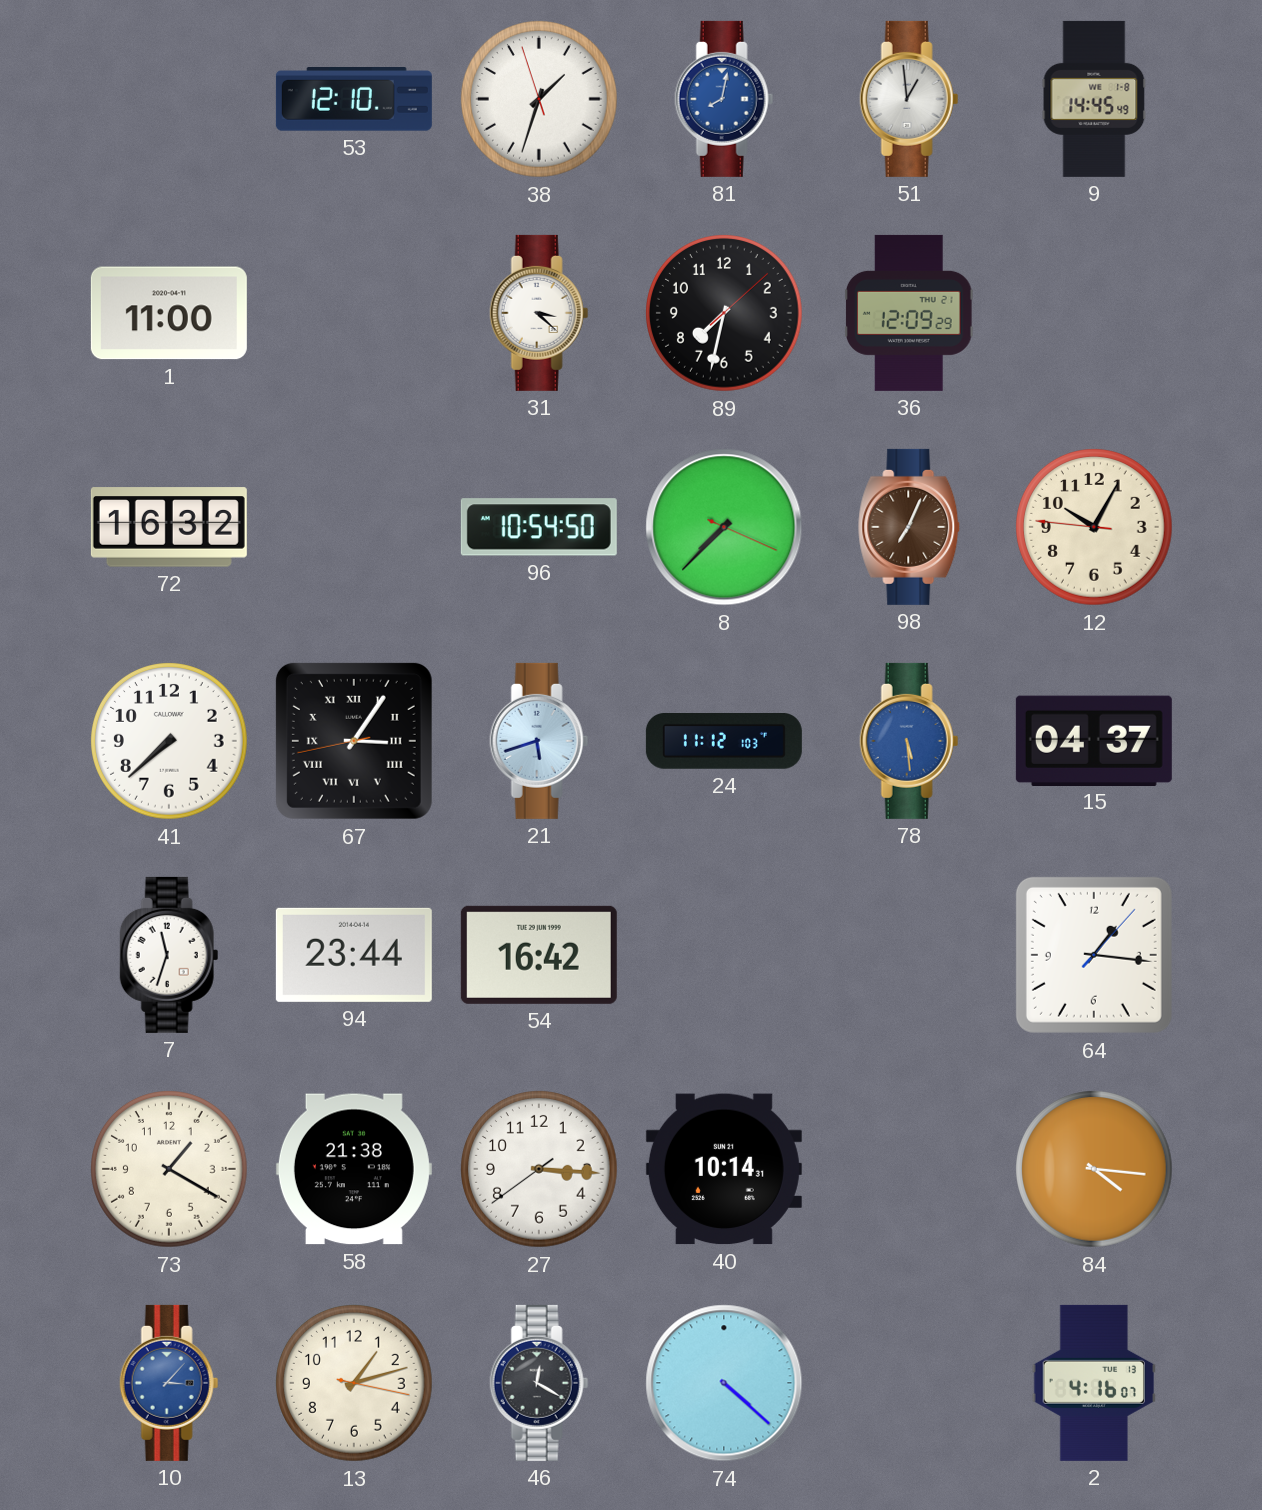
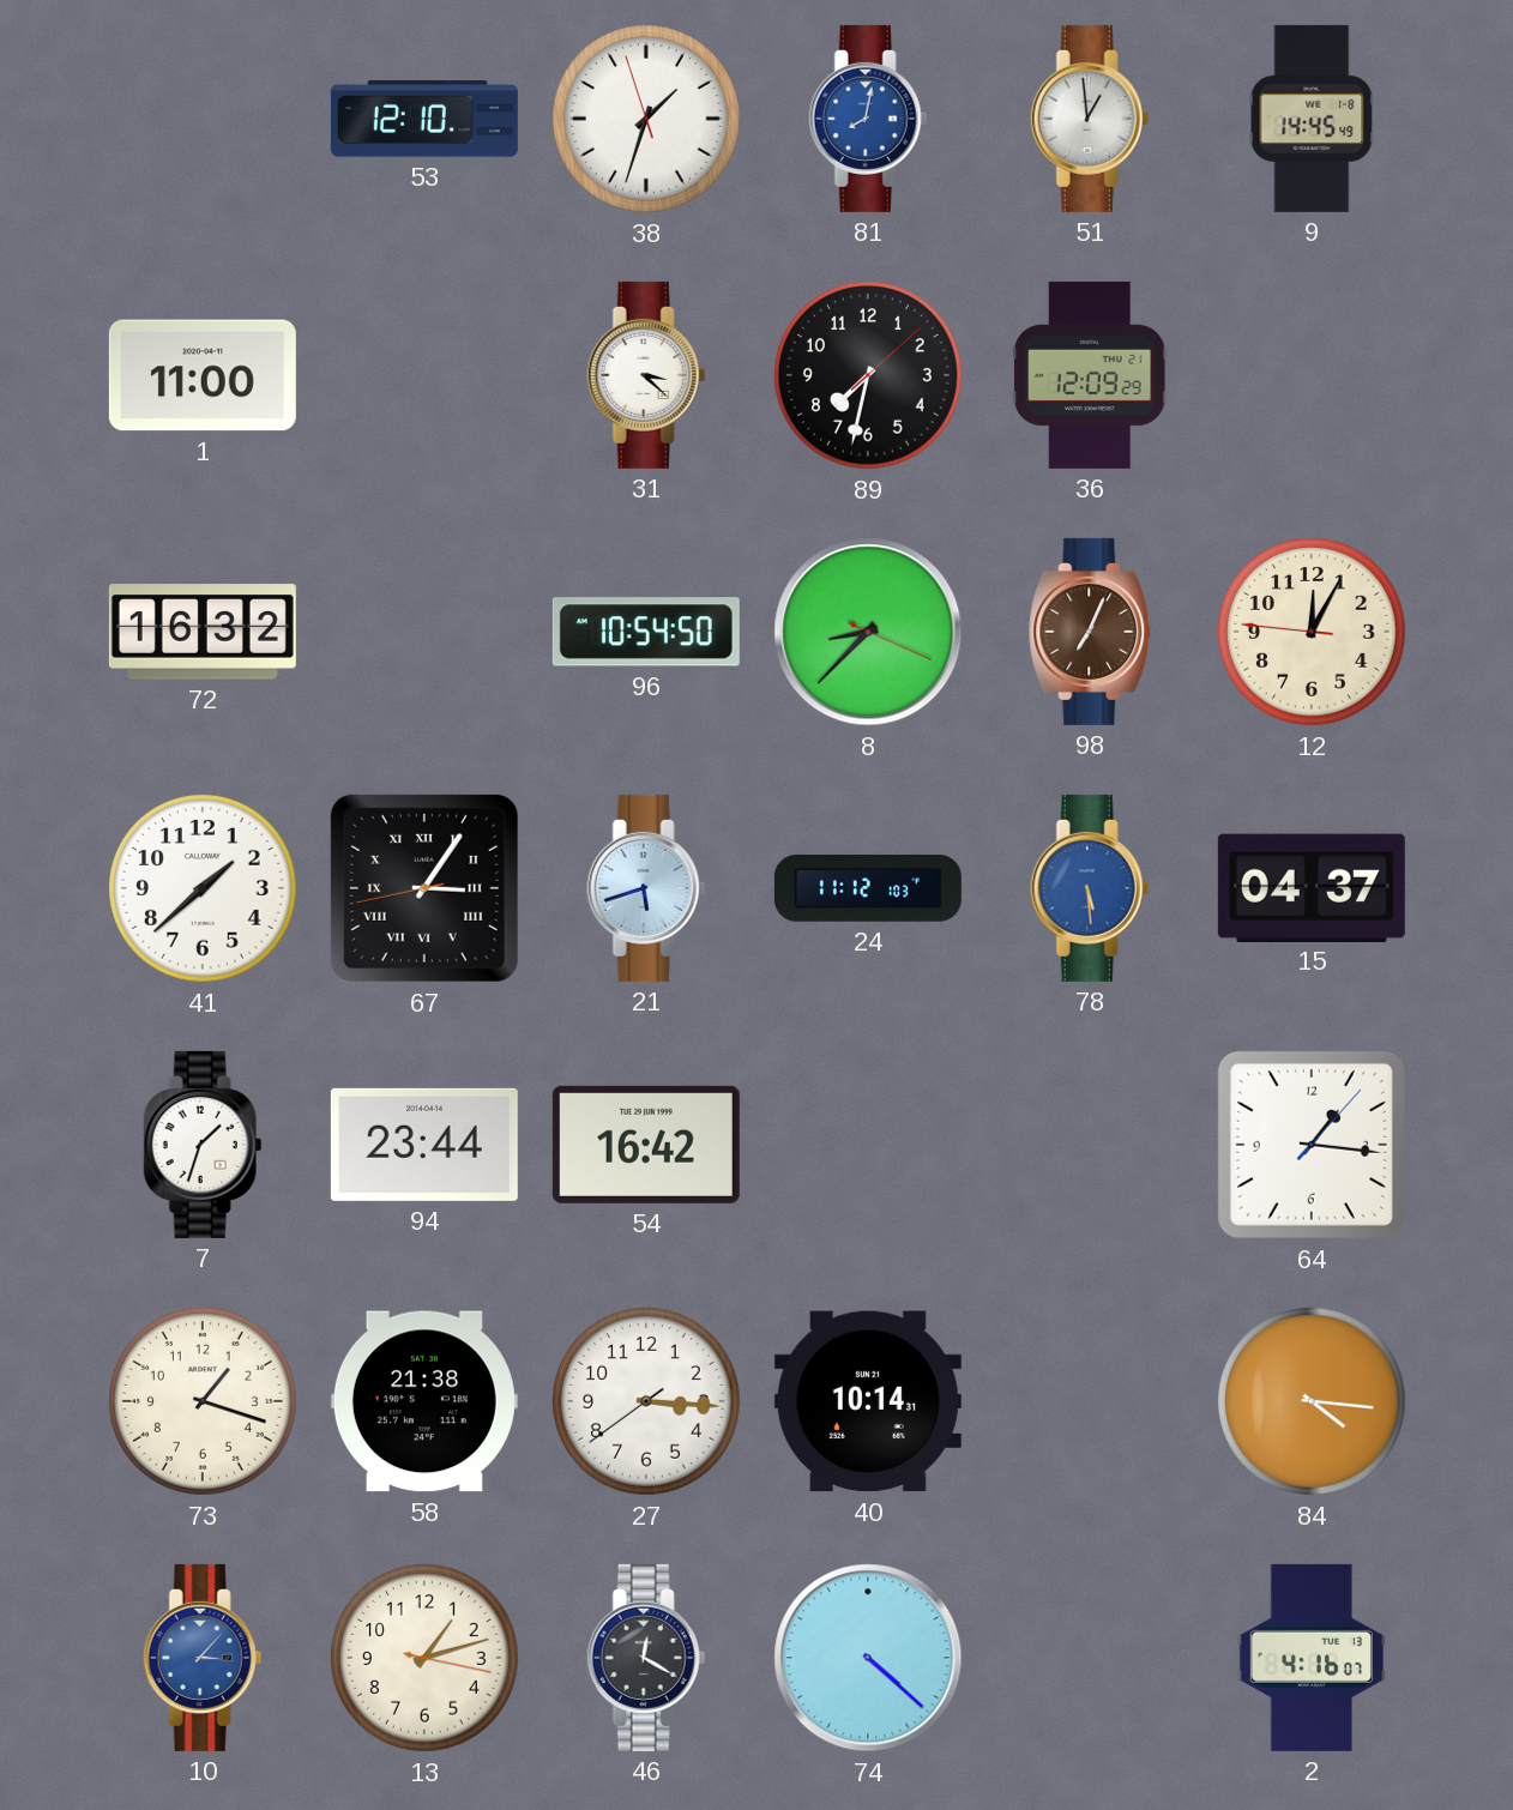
8: 7:37 -> 8:37
12: 10:04 -> 12:04
41: 7:38 -> 1:38
7: 11:33 -> 1:33
73: 1:20 -> 1:18
